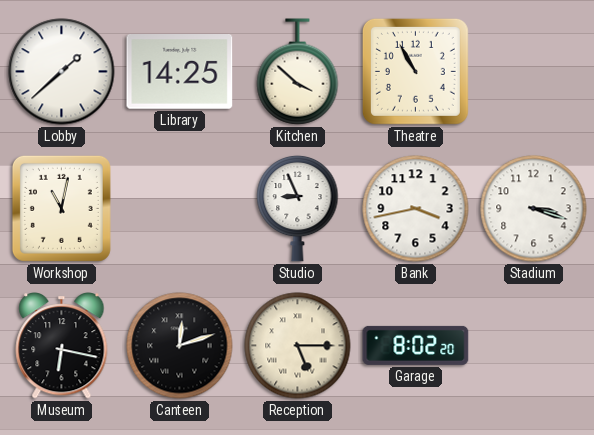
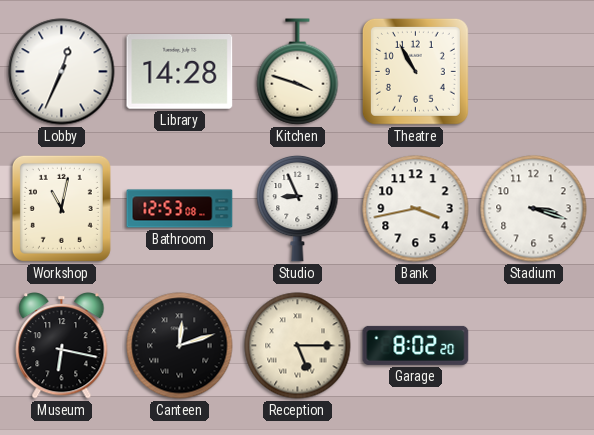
Lobby: 1:38 -> 12:34
Library: 14:25 -> 14:28
Kitchen: 3:52 -> 3:48
Bathroom: none -> 12:53
